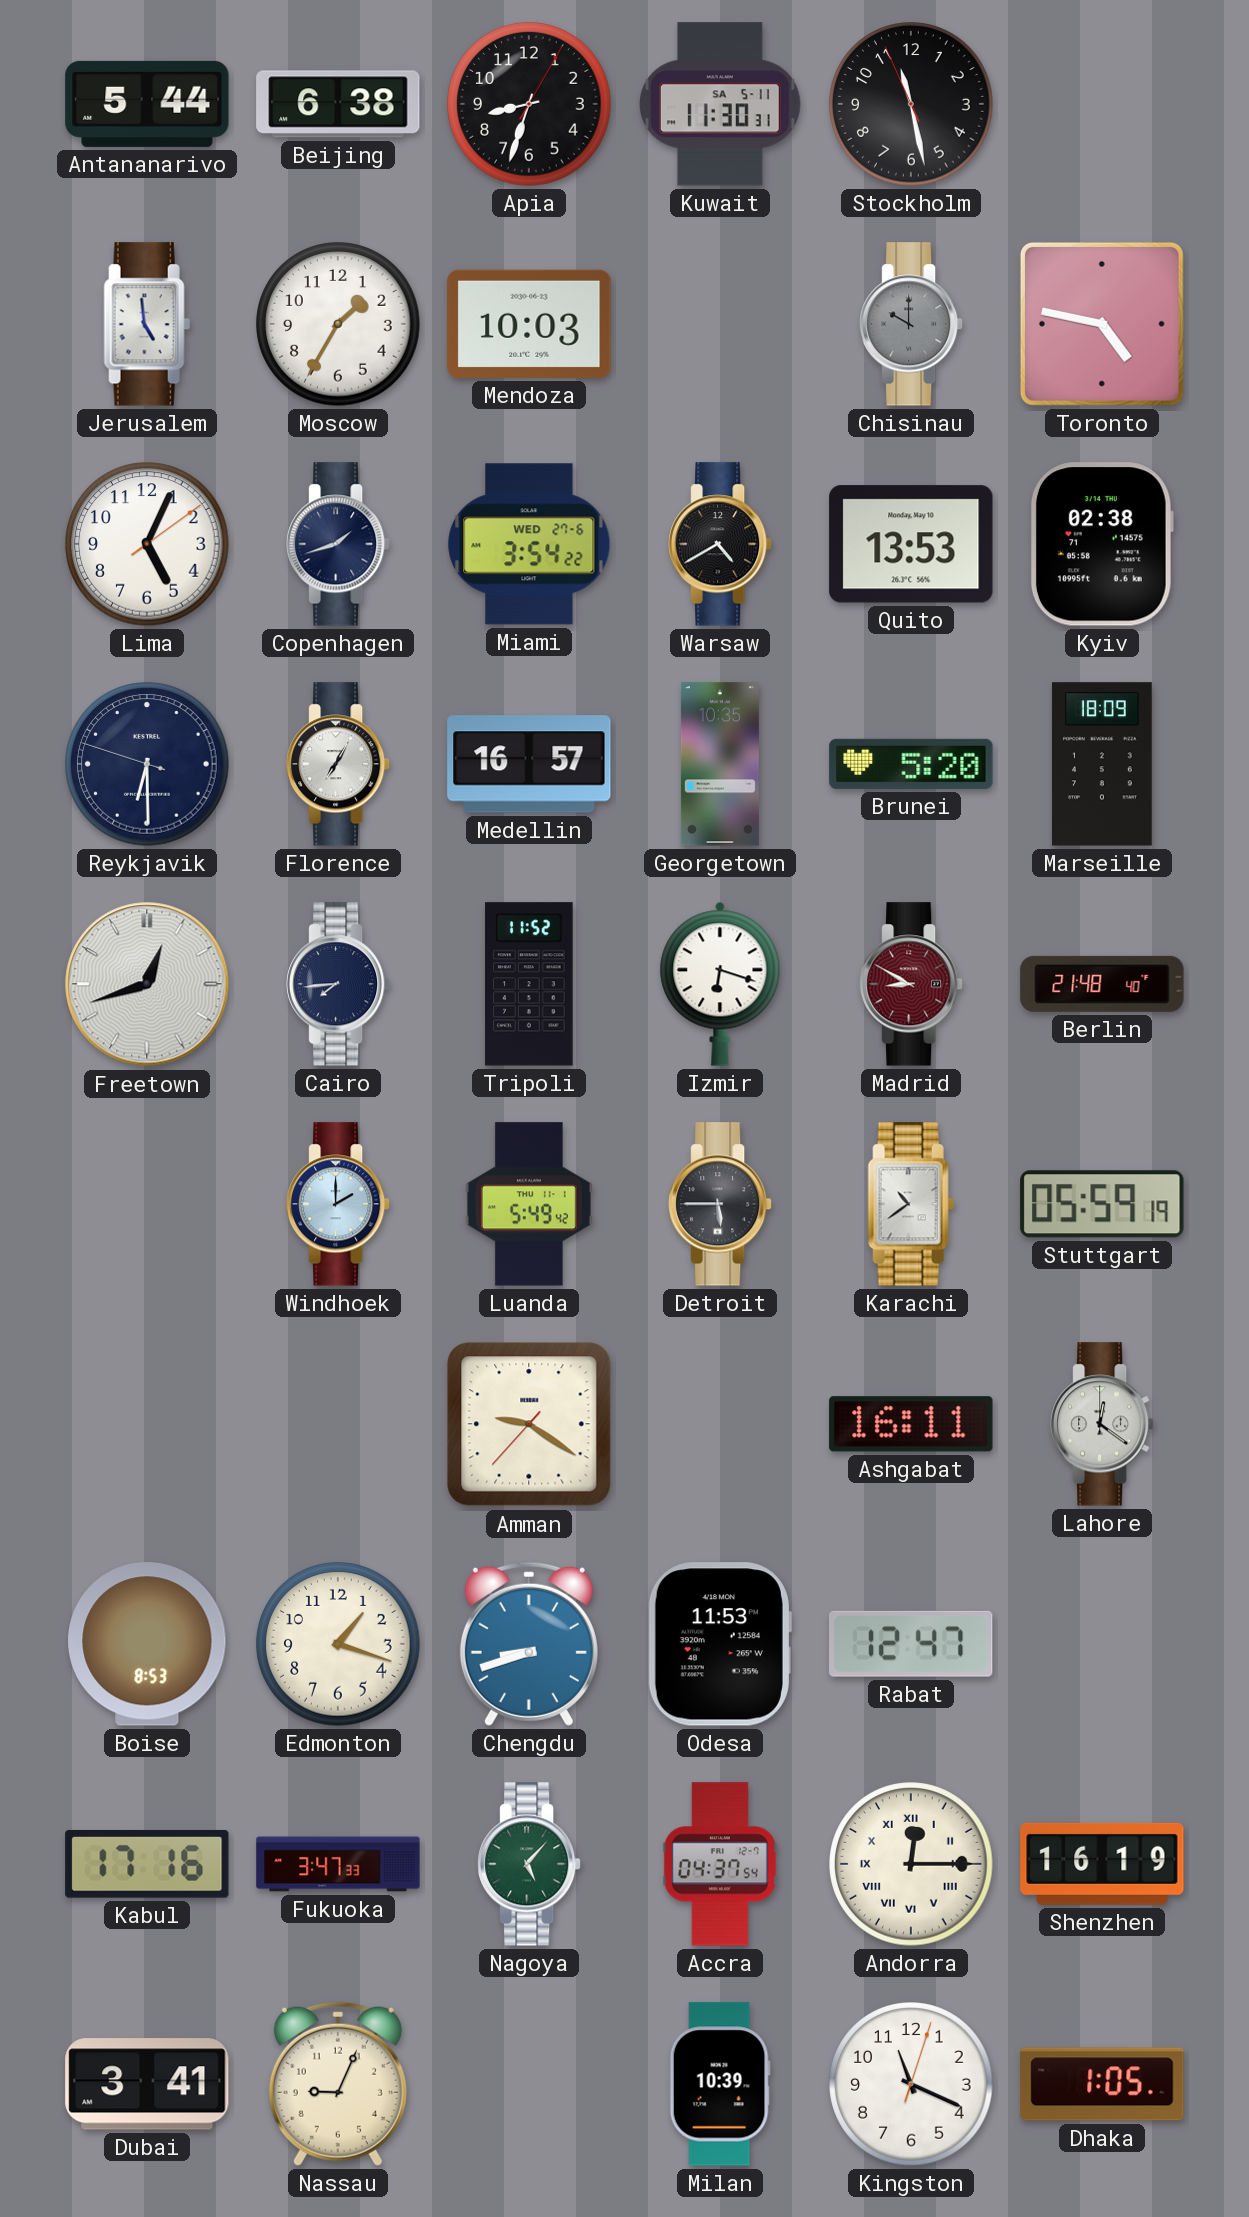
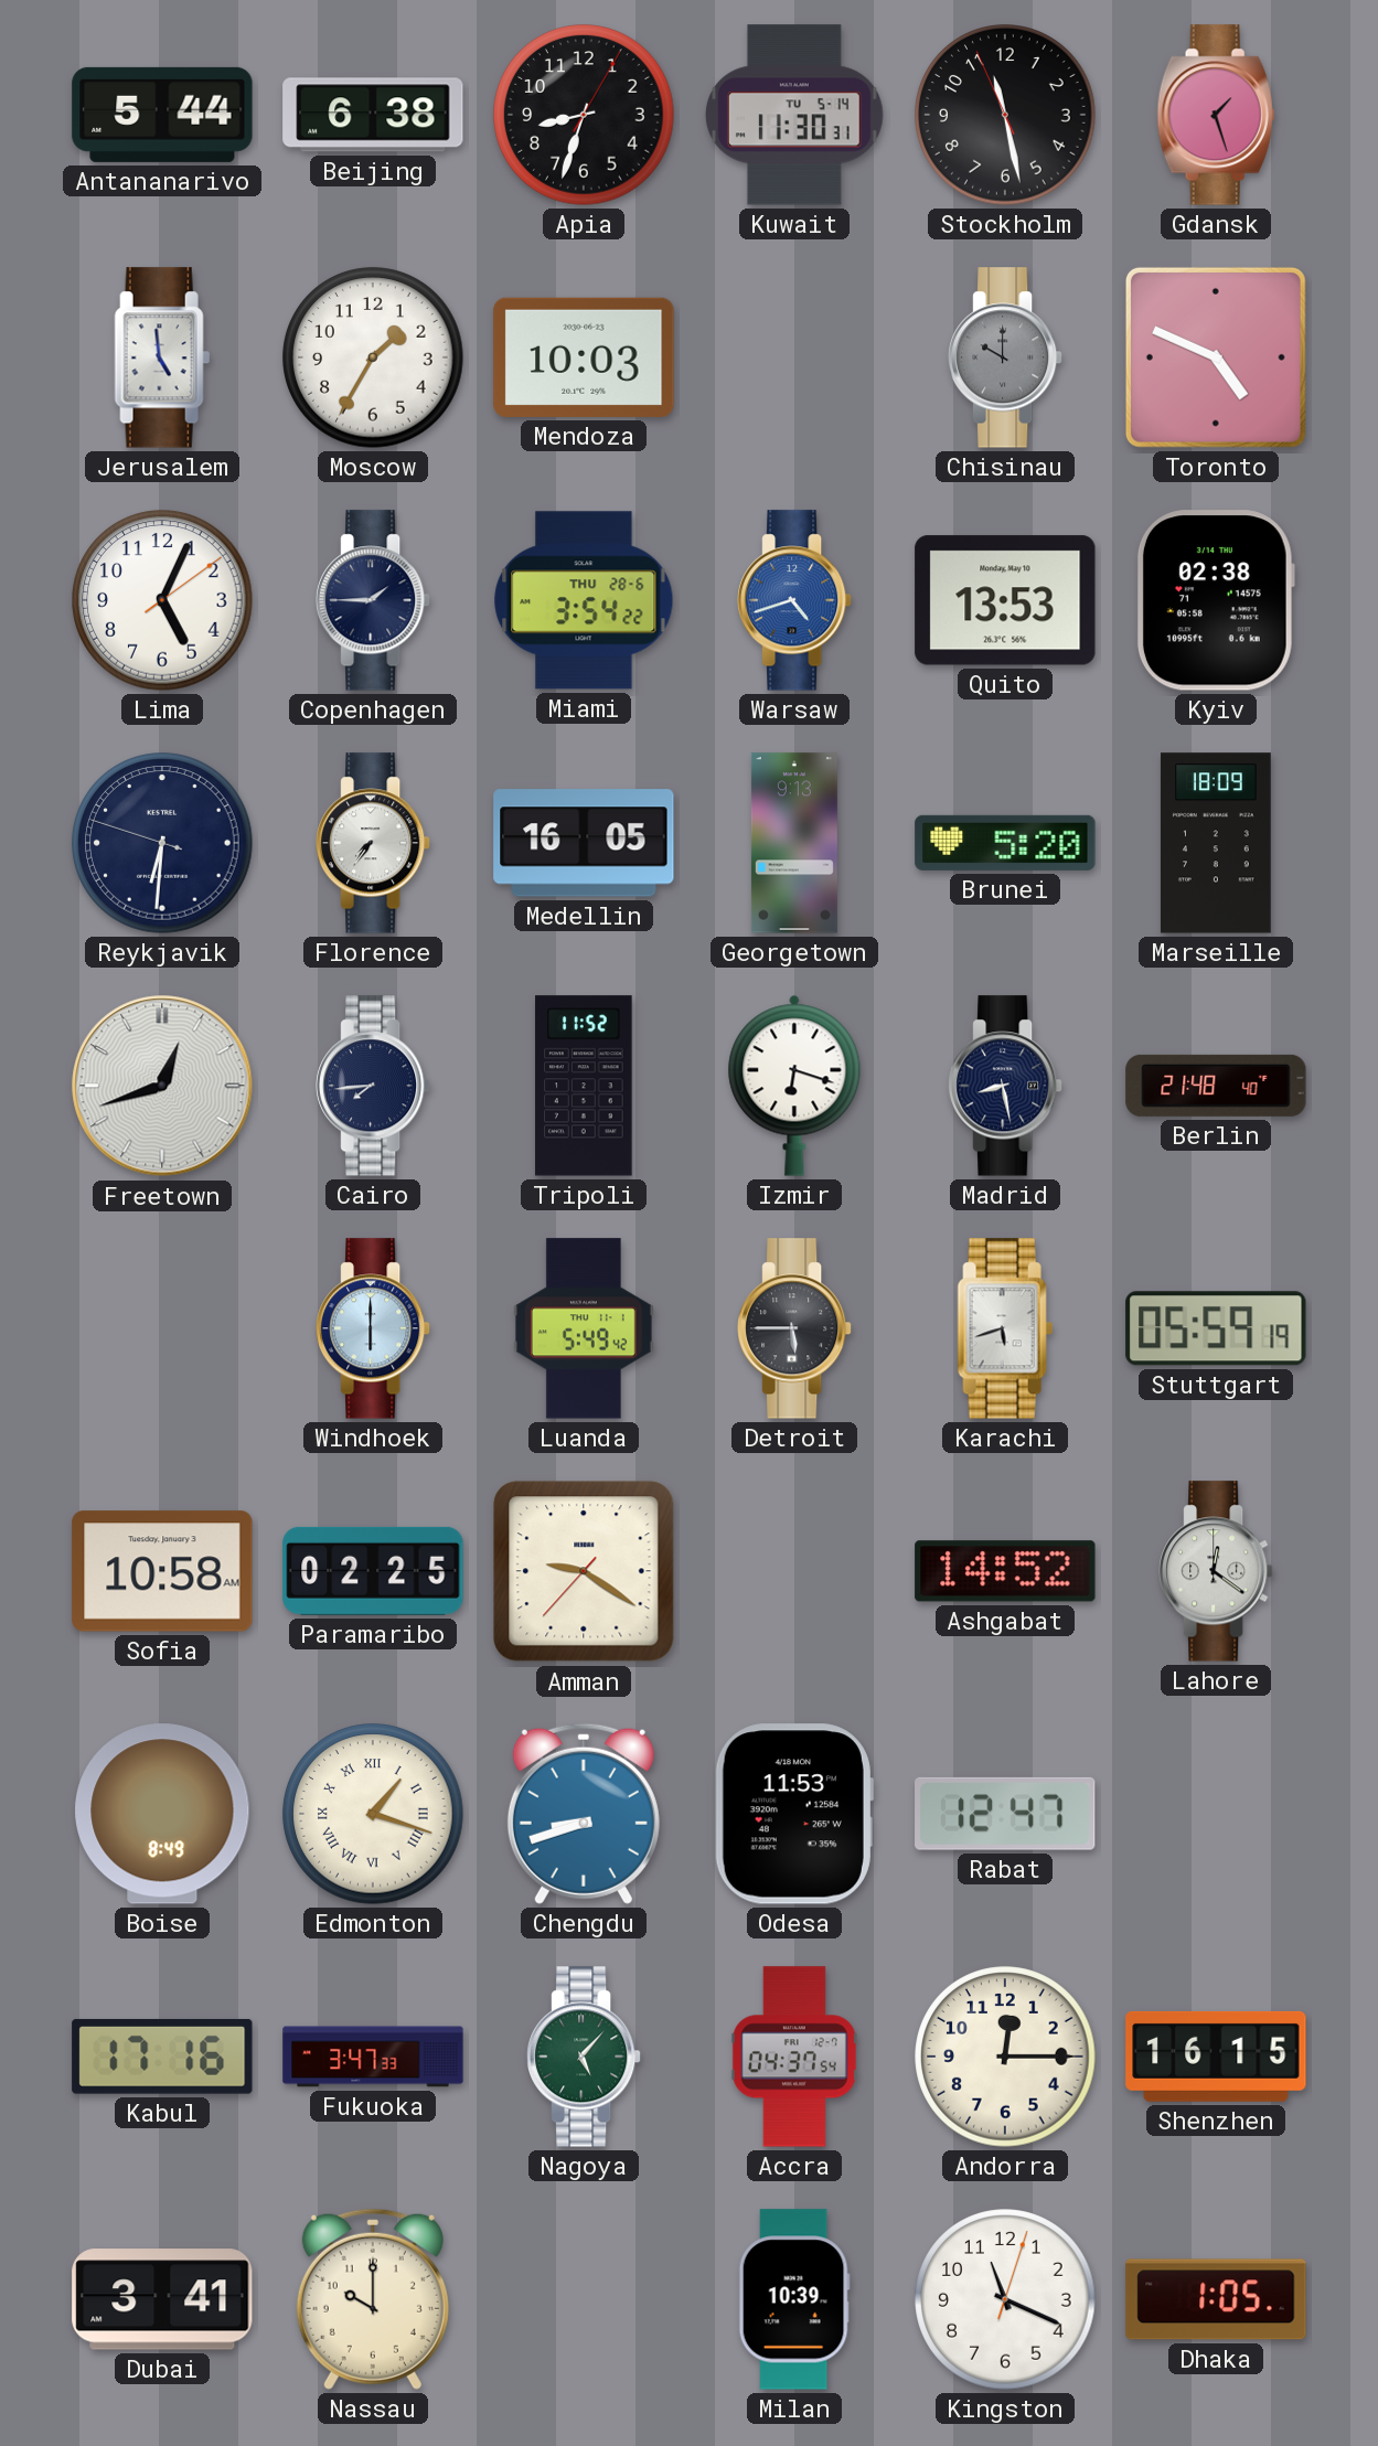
Kuwait date: SA 5-11 -> TU 5-14
Gdansk: none -> 1:27
Toronto: 4:47 -> 4:49
Copenhagen: 1:42 -> 1:45
Miami date: WED 27-6 -> THU 28-6
Warsaw: 4:40 -> 4:42
Warsaw dial: black -> blue
Reykjavik: 6:29 -> 6:30
Florence: 7:05 -> 7:36
Medellin: 16:57 -> 16:05
Georgetown: 10:35 -> 9:13
Madrid: 8:50 -> 8:28
Madrid dial: burgundy -> navy
Windhoek: 2:00 -> 6:00
Karachi: 10:39 -> 5:42
Sofia: none -> 10:58
Paramaribo: none -> 02:25
Ashgabat: 16:11 -> 14:52
Boise: 8:53 -> 8:49
Edmonton numerals: Arabic -> Roman
Andorra numerals: Roman -> Arabic
Shenzhen: 16:19 -> 16:15
Nassau: 9:04 -> 10:00
